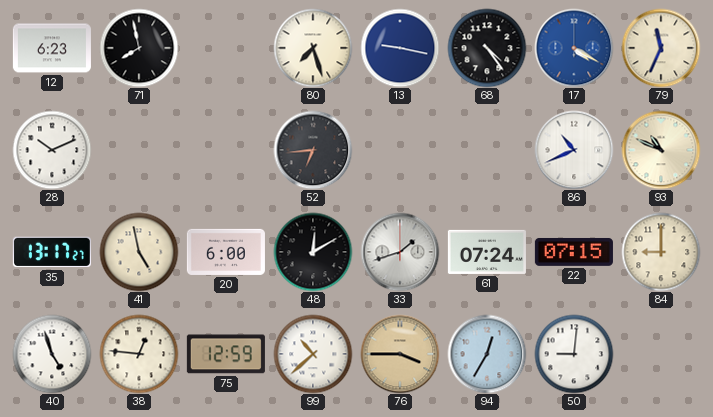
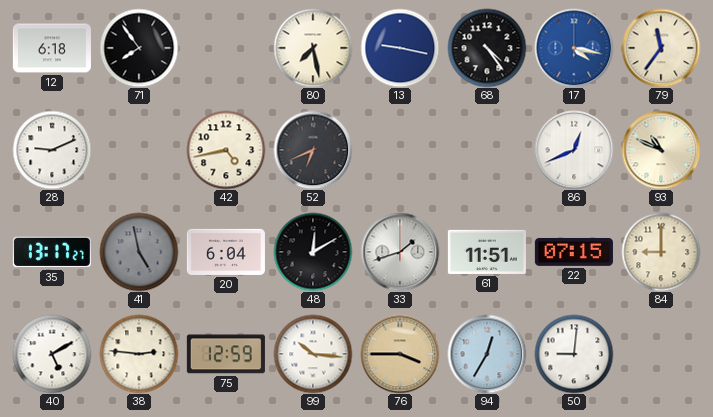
12: 6:23 -> 6:18
71: 7:58 -> 7:54
80: 7:27 -> 7:28
17: 4:20 -> 4:17
79: 11:34 -> 11:36
28: 10:11 -> 9:11
42: none -> 4:43
52: 6:44 -> 6:41
86: 10:41 -> 12:41
41 dial: cream -> grey
20: 6:00 -> 6:04
61: 07:24 -> 11:51
40: 4:57 -> 5:10
38: 12:46 -> 2:46
99: 10:38 -> 10:16
